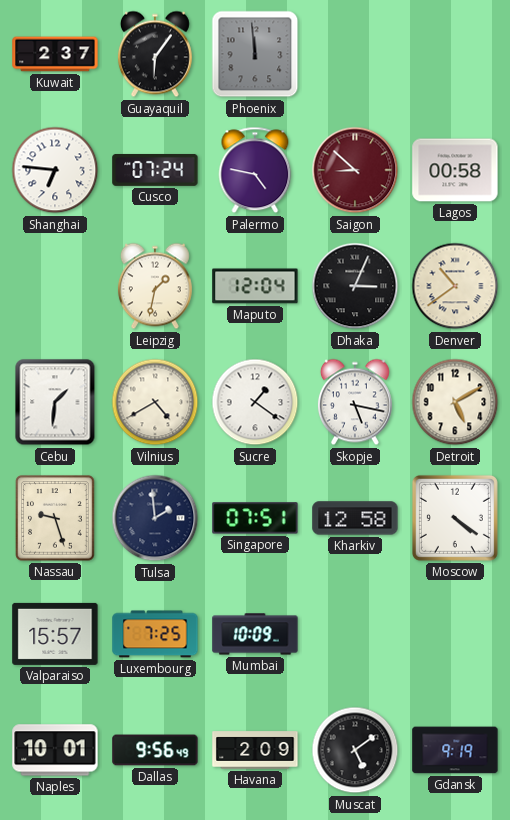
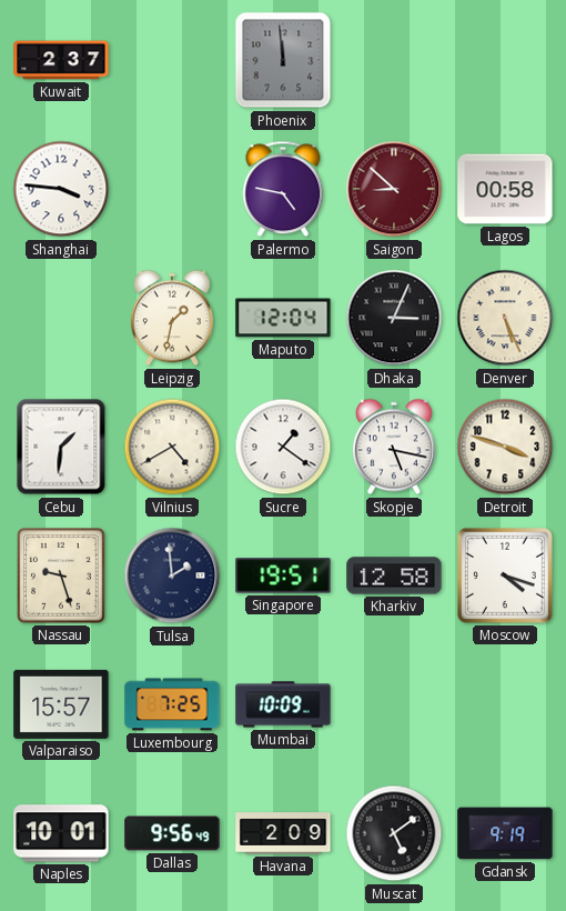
Guayaquil: 6:06 -> none
Shanghai: 6:46 -> 3:46
Cusco: 07:24 -> none
Denver: 10:39 -> 5:26
Detroit: 5:10 -> 3:48
Singapore: 07:51 -> 19:51
Moscow: 4:21 -> 4:18
